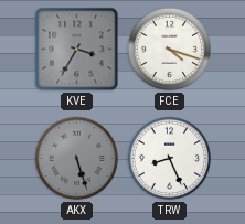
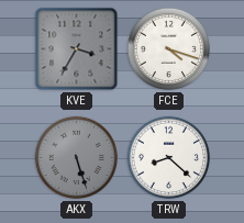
TRW: 8:26 -> 8:22
